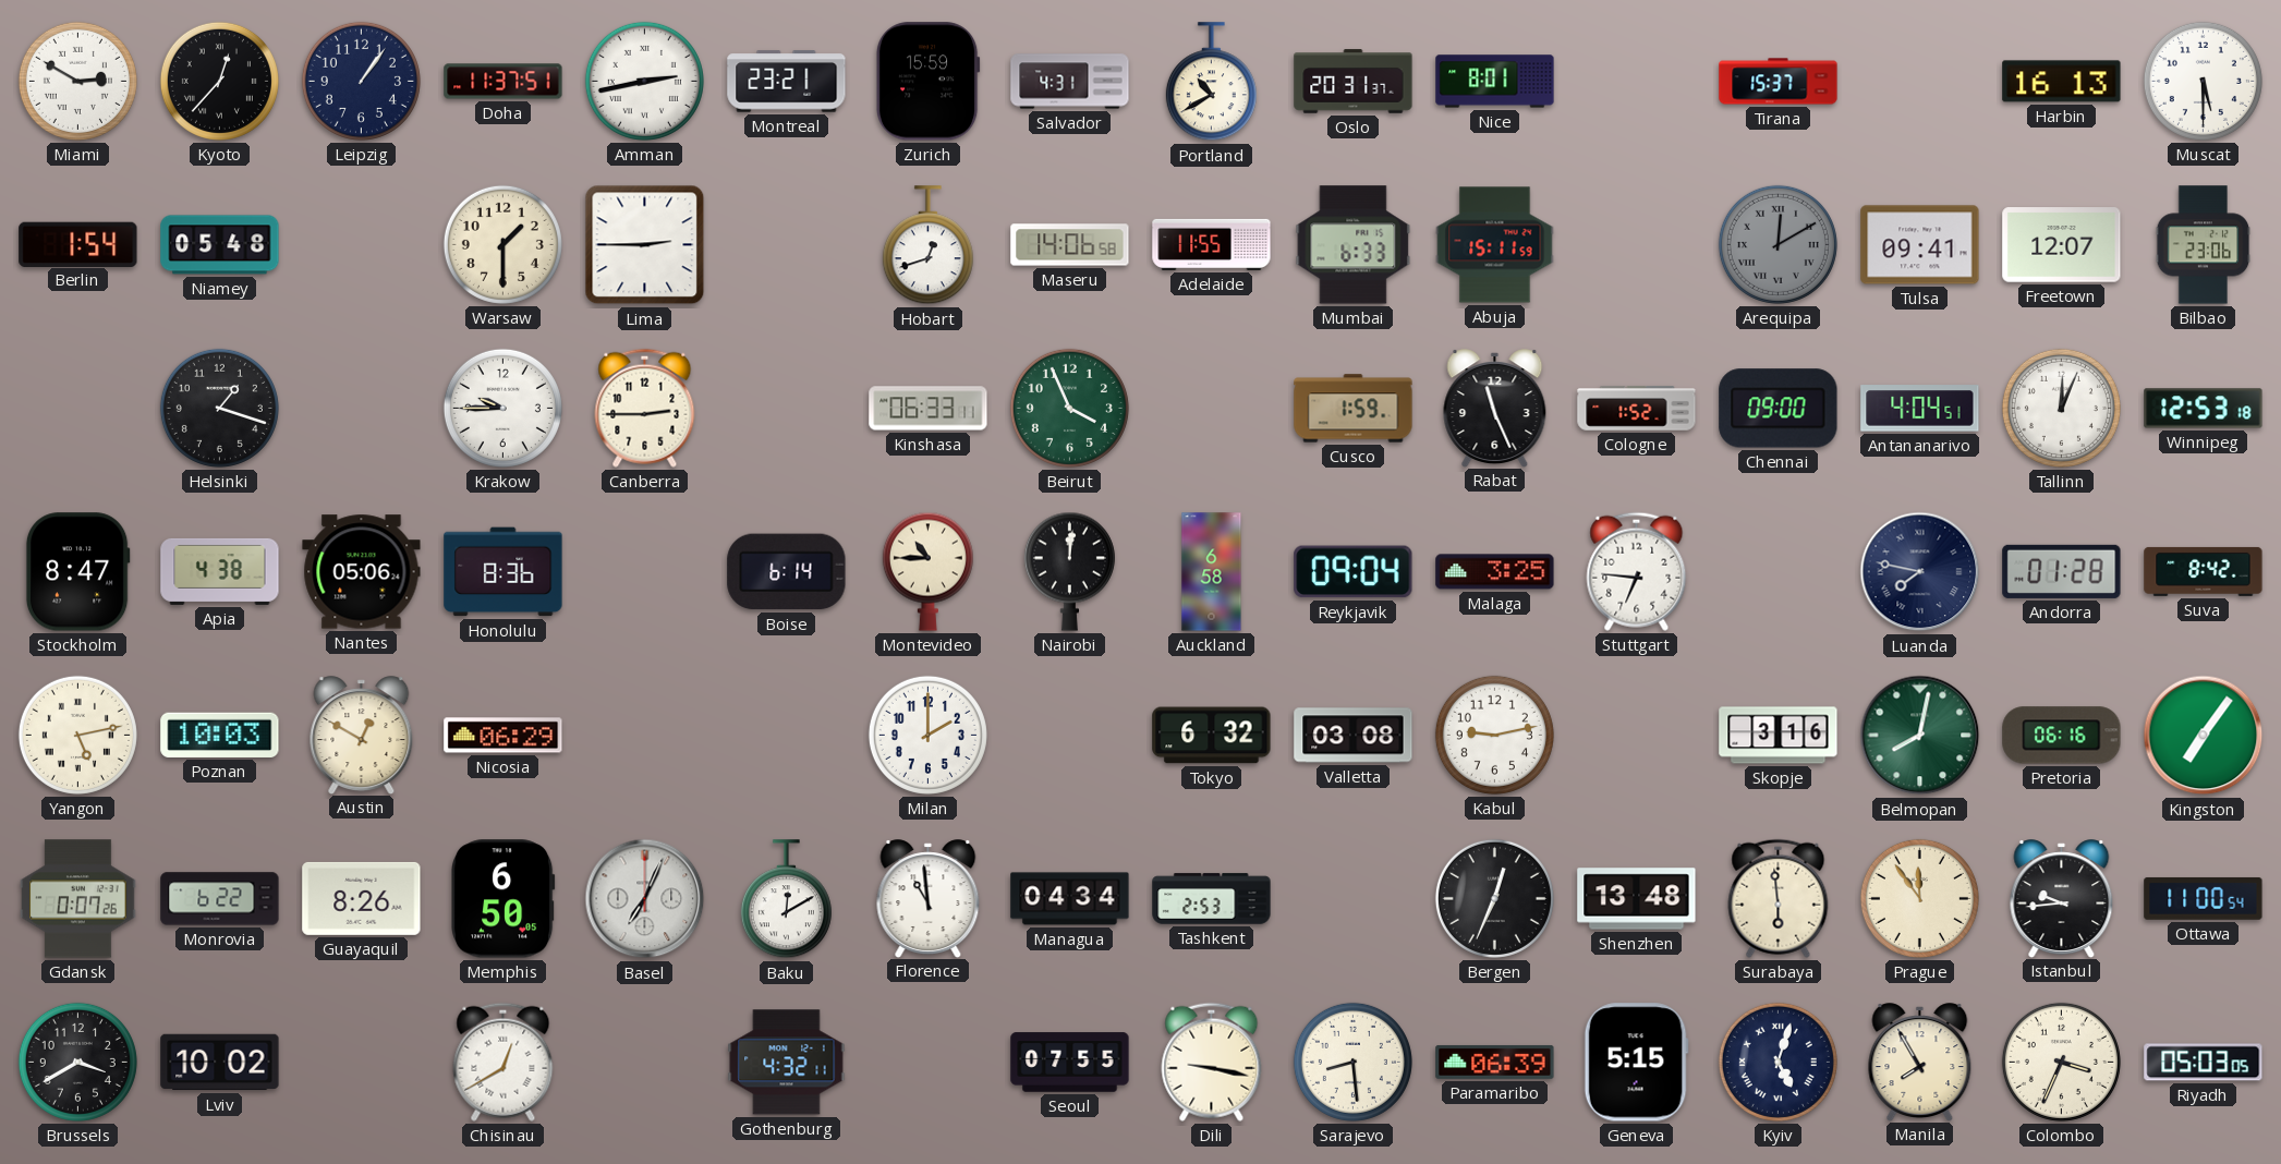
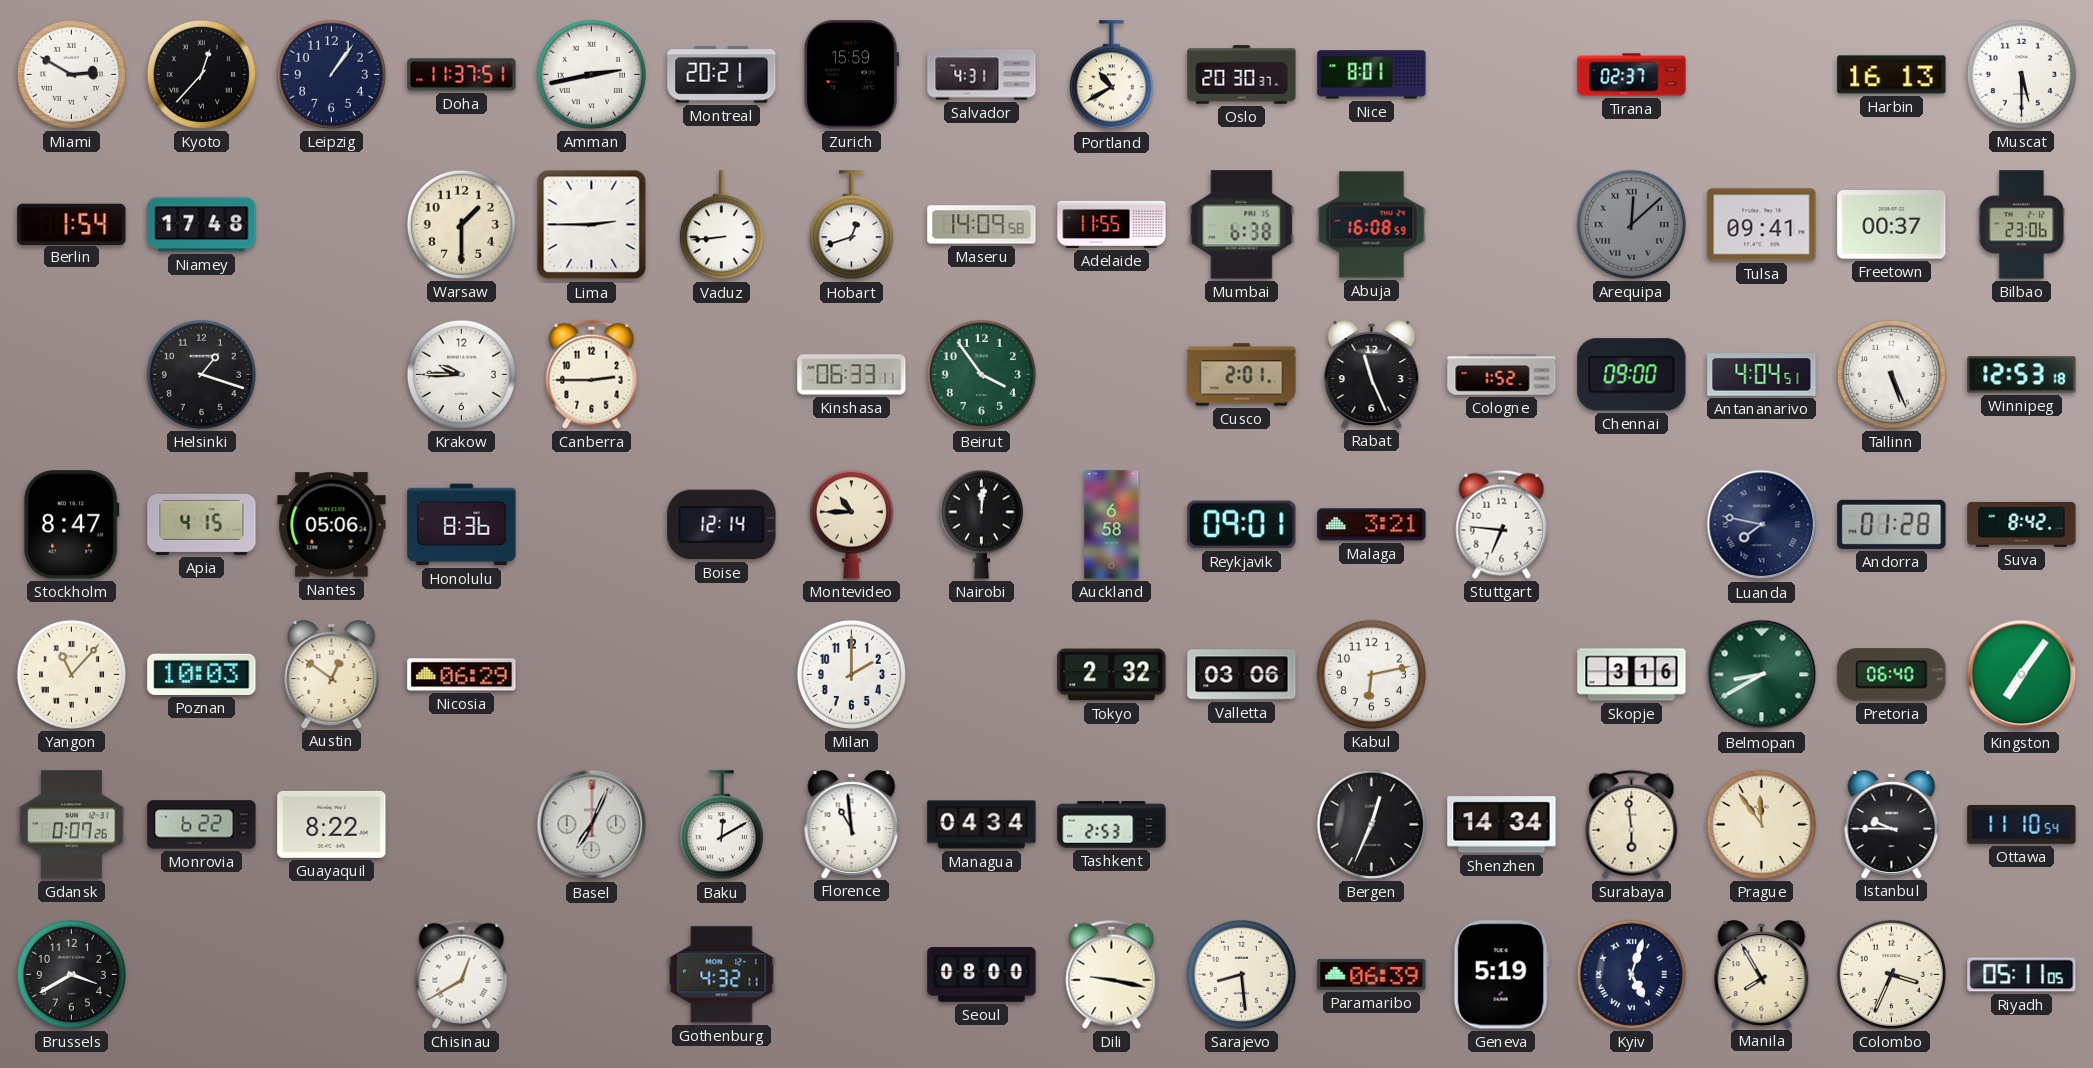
Montreal: 23:21 -> 20:21
Oslo: 20:31 -> 20:30
Tirana: 15:37 -> 02:37
Niamey: 05:48 -> 17:48
Vaduz: none -> 8:44
Maseru: 14:06 -> 14:09
Mumbai: 6:33 -> 6:38
Abuja: 15:11 -> 16:08
Arequipa: 12:10 -> 12:08
Freetown: 12:07 -> 00:37
Beirut: 3:56 -> 3:54
Cusco: 1:59 -> 2:01
Tallinn: 12:04 -> 5:26
Apia: 4:38 -> 4:15
Boise: 6:14 -> 12:14
Reykjavik: 09:04 -> 09:01
Malaga: 3:25 -> 3:21
Yangon: 5:13 -> 11:07
Austin: 12:50 -> 12:51
Tokyo: 6:32 -> 2:32
Valletta: 03:08 -> 03:06
Kabul: 9:13 -> 6:13
Belmopan: 8:02 -> 8:40
Pretoria: 06:16 -> 06:40
Guayaquil: 8:26 -> 8:22
Memphis: 6:50 -> none
Shenzhen: 13:48 -> 14:34
Istanbul: 9:44 -> 9:45
Ottawa: 11:00 -> 11:10
Lviv: 10:02 -> none
Seoul: 07:55 -> 08:00
Geneva: 5:15 -> 5:19
Riyadh: 05:03 -> 05:11
